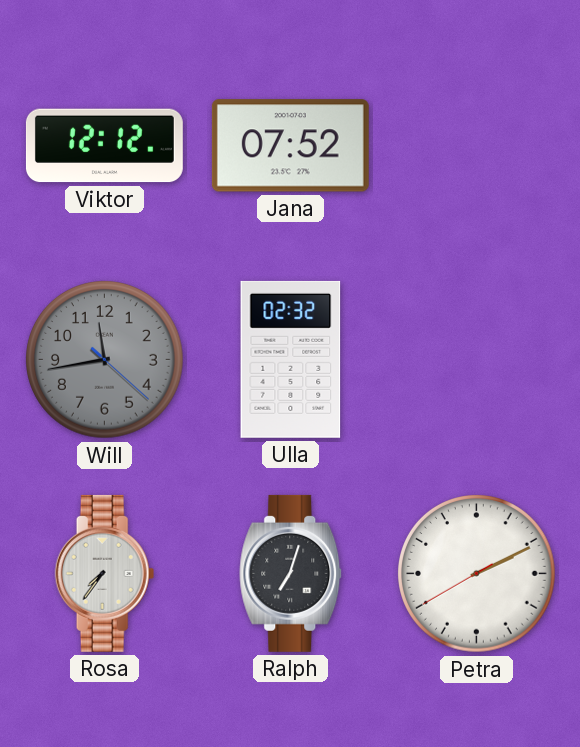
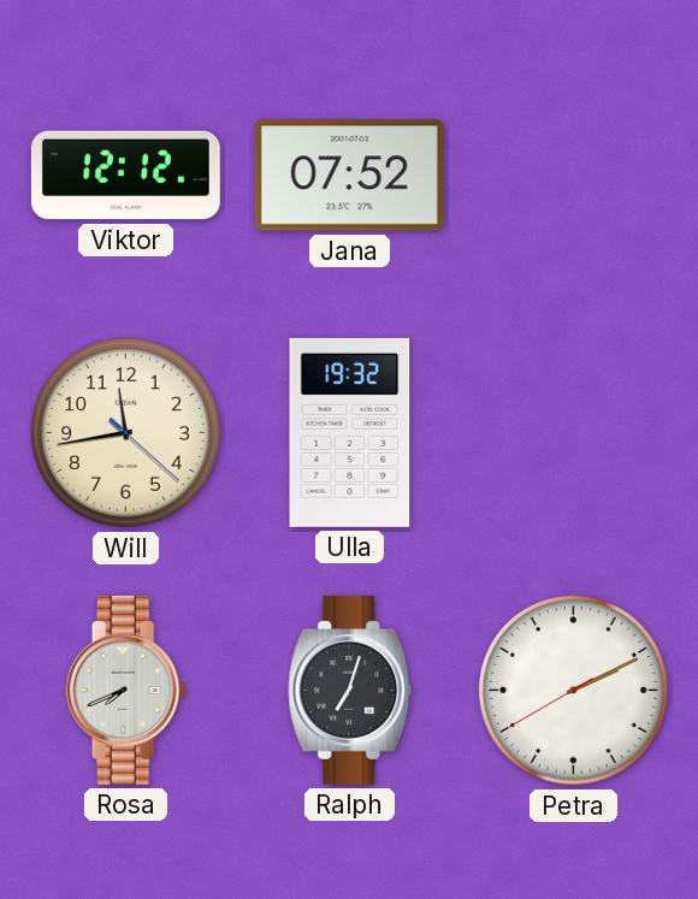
Will dial: grey -> cream
Ulla: 02:32 -> 19:32
Rosa: 7:36 -> 7:41
